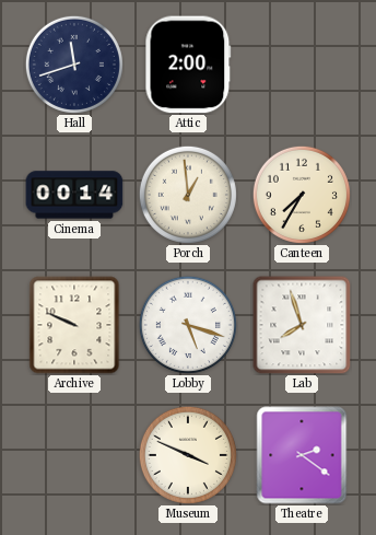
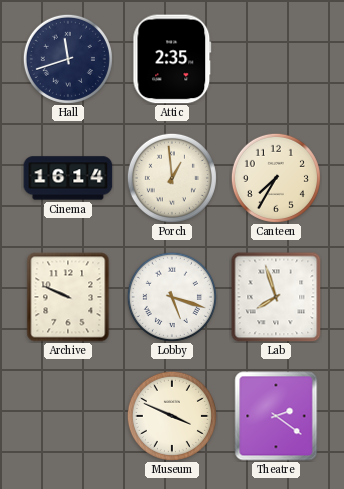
Attic: 2:00 -> 2:35
Cinema: 00:14 -> 16:14
